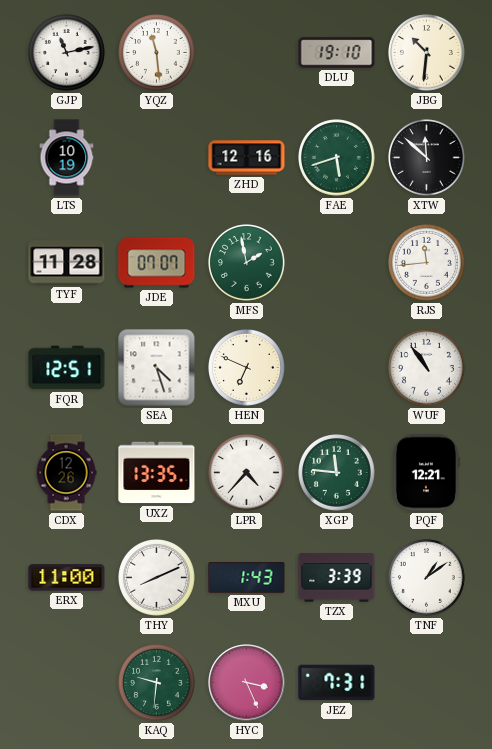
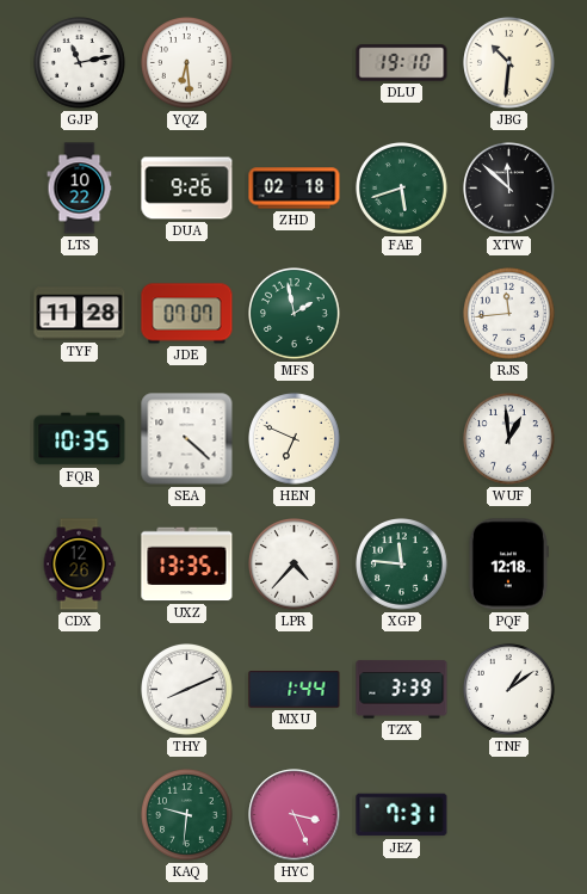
YQZ: 11:29 -> 6:29
LTS: 10:19 -> 10:22
DUA: none -> 9:26
ZHD: 12:16 -> 02:18
FQR: 12:51 -> 10:35
SEA: 4:27 -> 4:22
WUF: 10:54 -> 12:59
PQF: 12:21 -> 12:18
ERX: 11:00 -> none
MXU: 1:43 -> 1:44
